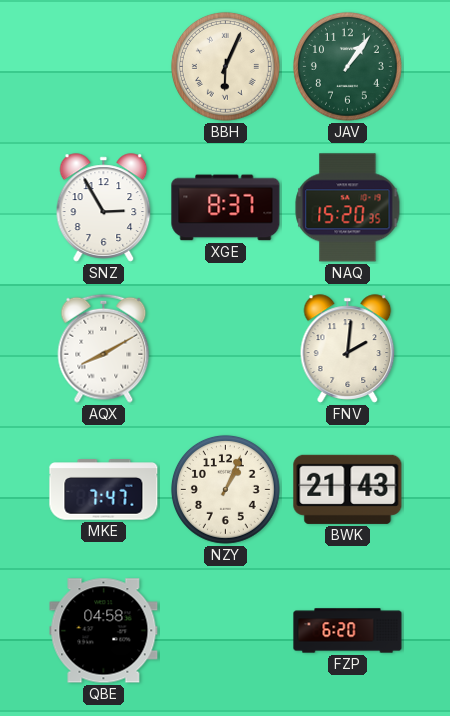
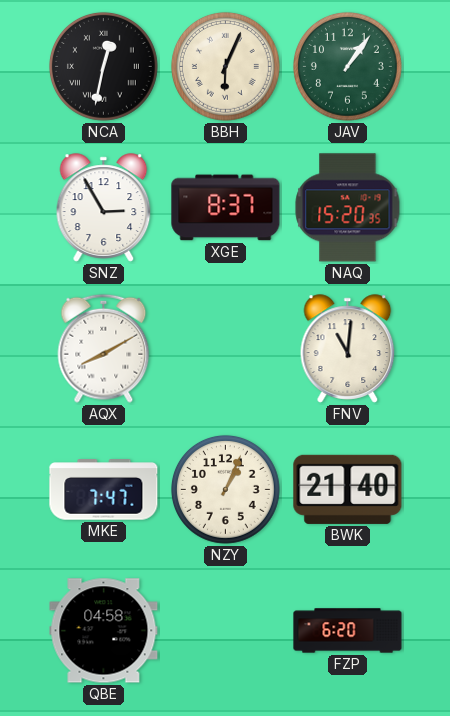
NCA: none -> 12:32
FNV: 2:01 -> 11:01
BWK: 21:43 -> 21:40
